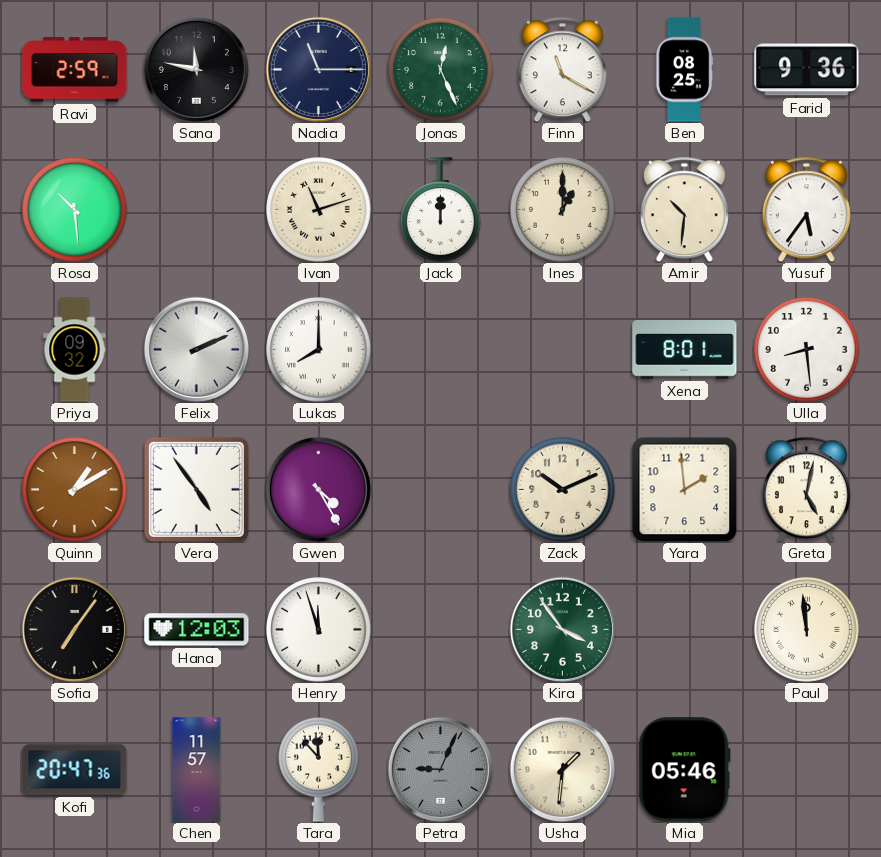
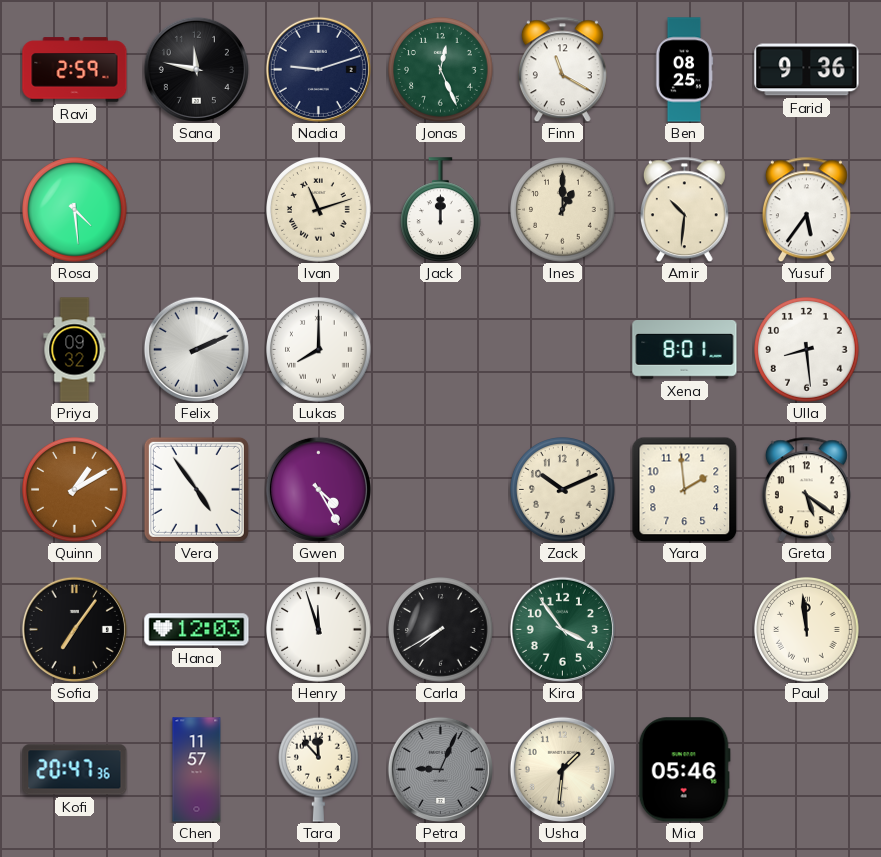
Nadia: 11:15 -> 9:12
Rosa: 10:29 -> 4:29
Greta: 5:02 -> 5:21
Carla: none -> 7:40
